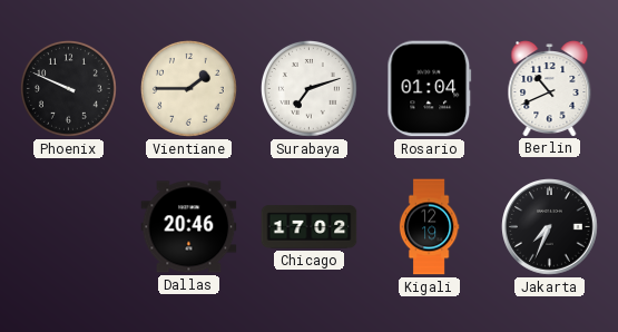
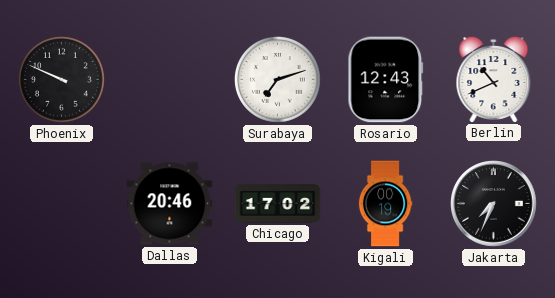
Vientiane: 1:45 -> none
Rosario: 01:04 -> 12:43
Kigali: 12:19 -> 00:19
